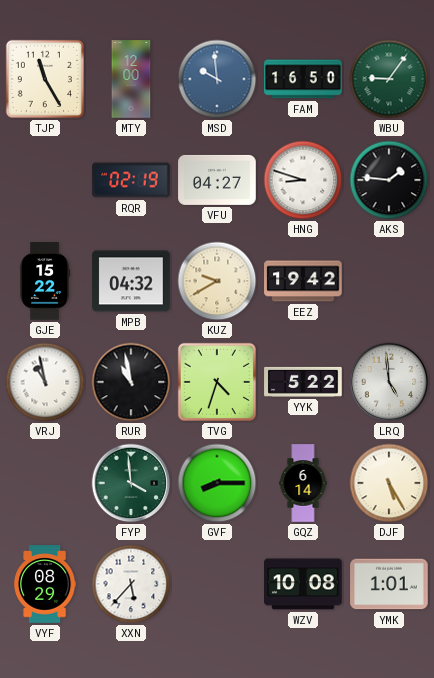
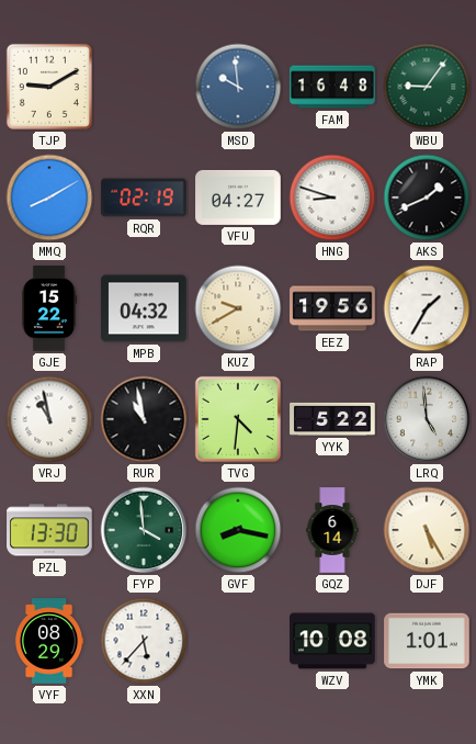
TJP: 11:25 -> 9:10
MTY: 12:00 -> none
FAM: 16:50 -> 16:48
MMQ: none -> 8:10
AKS: 1:46 -> 1:41
EEZ: 19:42 -> 19:56
RAP: none -> 1:35
TVG: 4:33 -> 4:31
PZL: none -> 13:30
GVF: 8:15 -> 8:17
